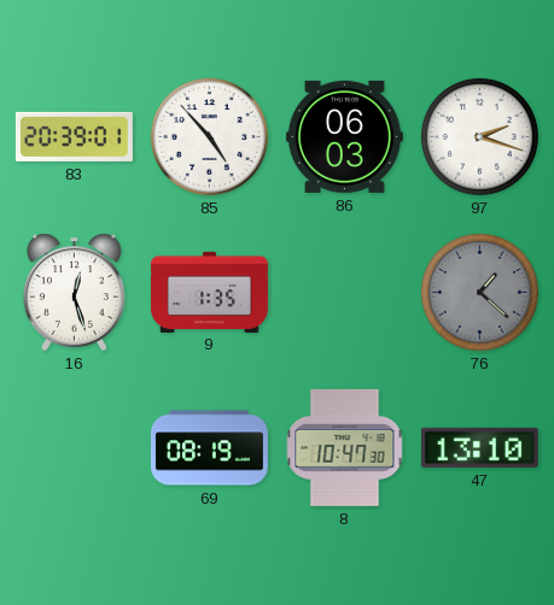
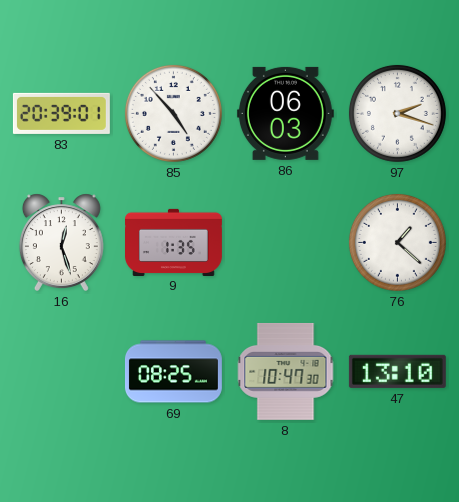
76 dial: grey -> white
69: 08:19 -> 08:25
